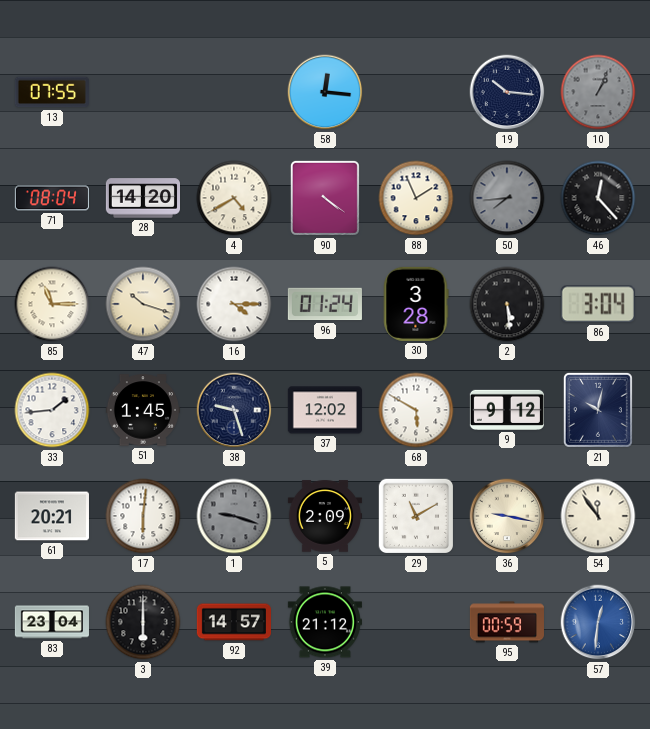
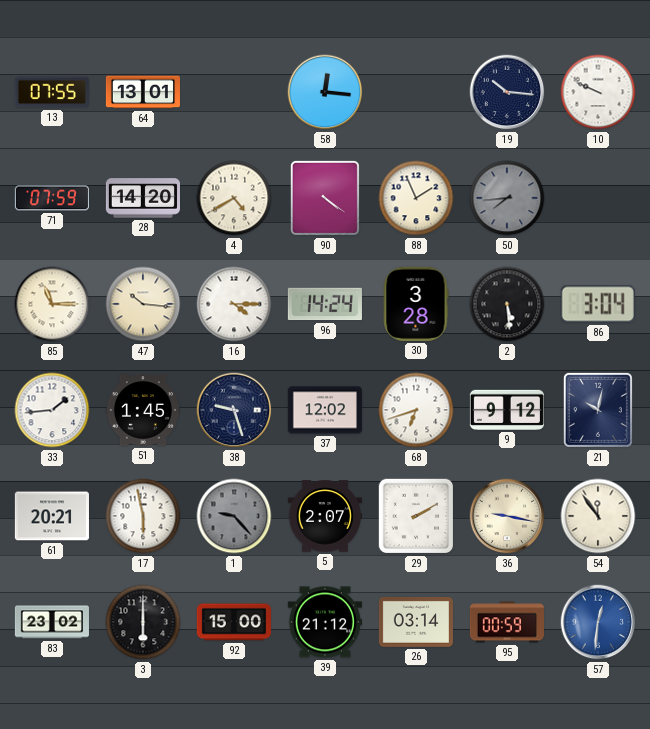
64: none -> 13:01
10: 1:04 -> 9:49
10 dial: grey -> white
71: 08:04 -> 07:59
46: 12:23 -> none
47: 10:18 -> 10:16
96: 01:24 -> 14:24
68: 5:50 -> 6:42
17: 6:01 -> 5:58
1: 9:18 -> 9:23
5: 2:09 -> 2:07
29: 11:10 -> 2:10
83: 23:04 -> 23:02
92: 14:57 -> 15:00
26: none -> 03:14
